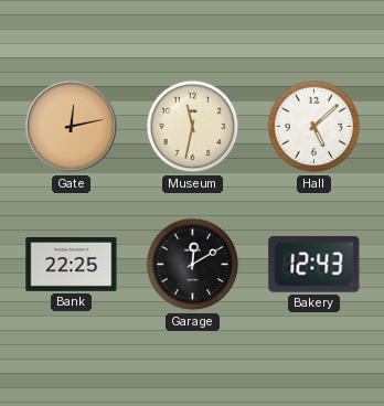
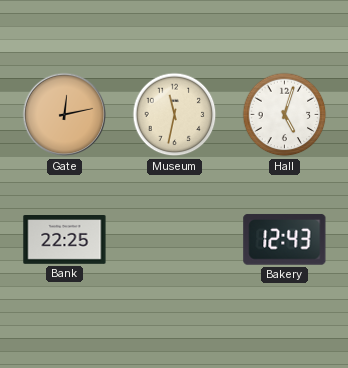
Hall: 5:08 -> 5:03
Garage: 12:10 -> none
